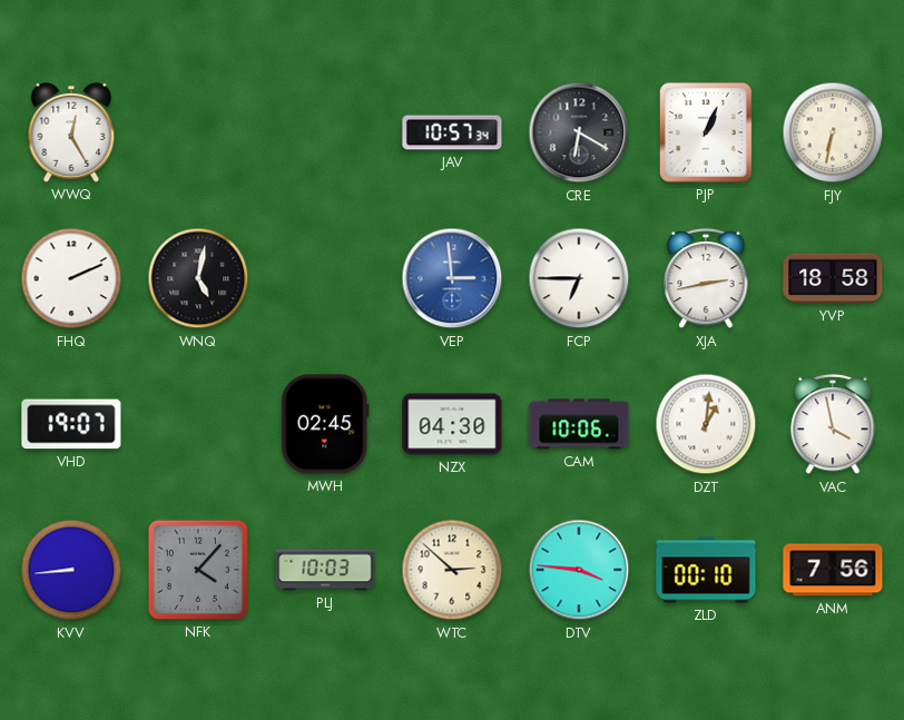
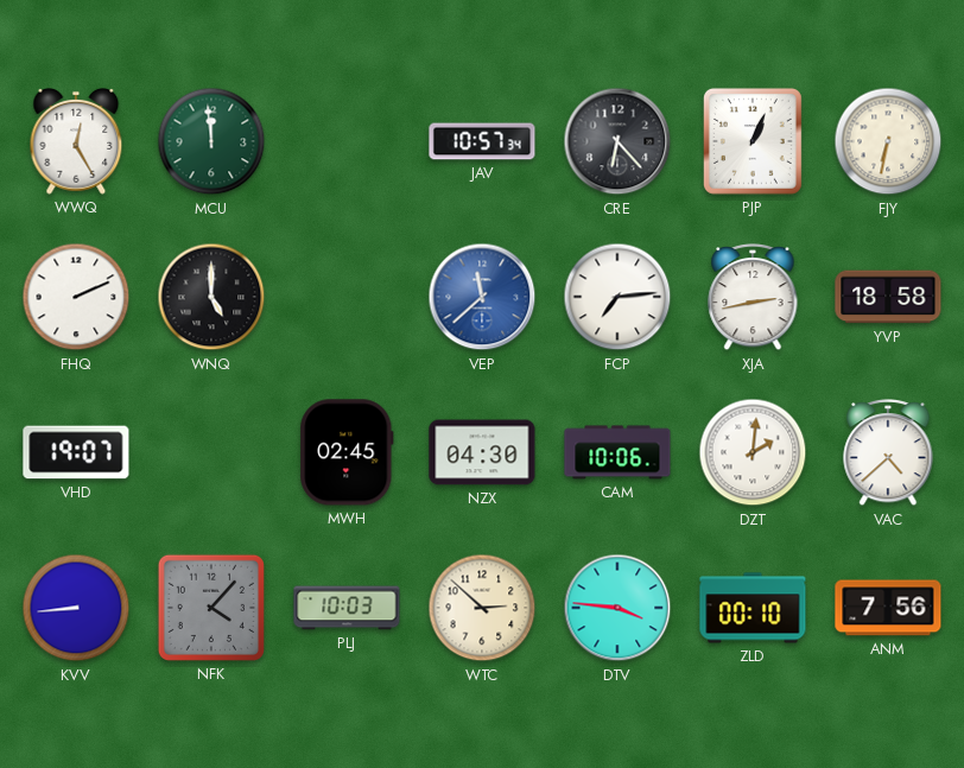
MCU: none -> 11:59
CRE: 6:20 -> 6:23
WNQ: 5:02 -> 5:00
VEP: 2:59 -> 11:38
FCP: 6:45 -> 7:14
DZT: 1:01 -> 2:01
VAC: 3:58 -> 4:38
